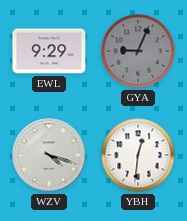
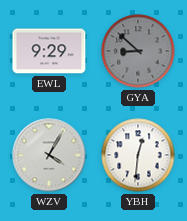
GYA: 9:04 -> 8:52
WZV: 4:18 -> 4:05
